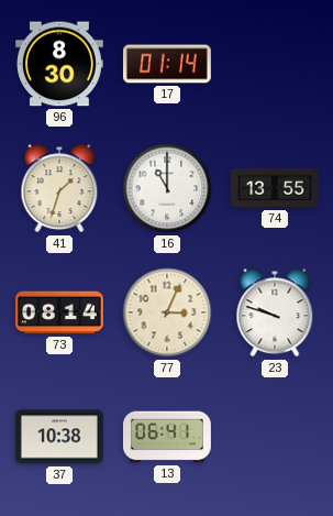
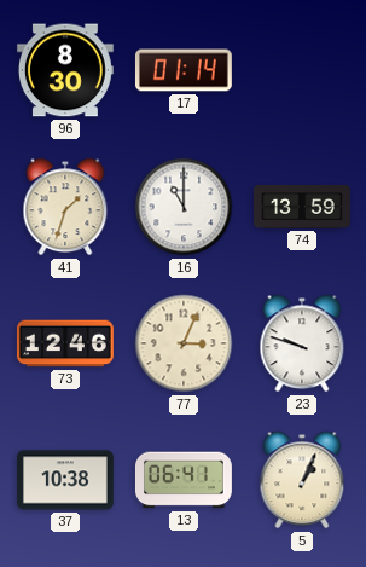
74: 13:55 -> 13:59
73: 08:14 -> 12:46
5: none -> 1:04
